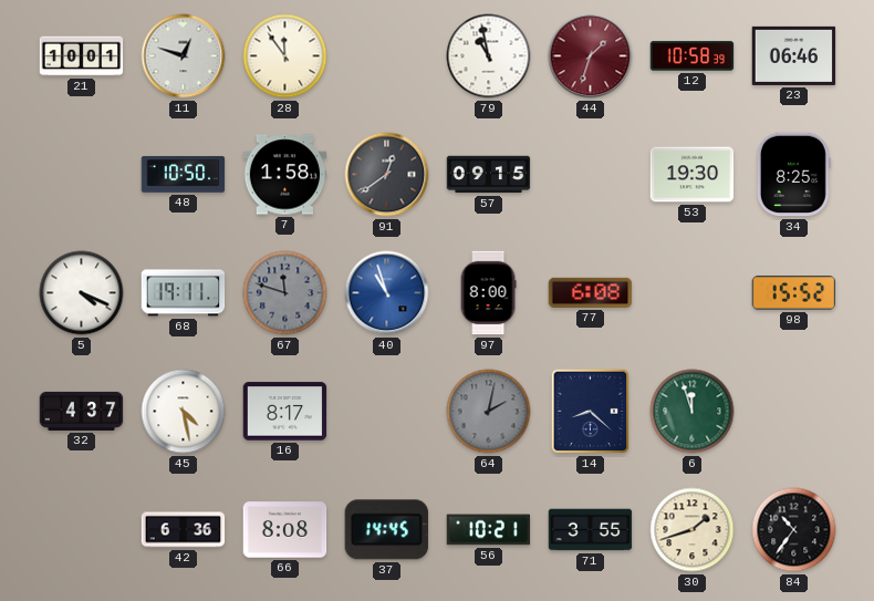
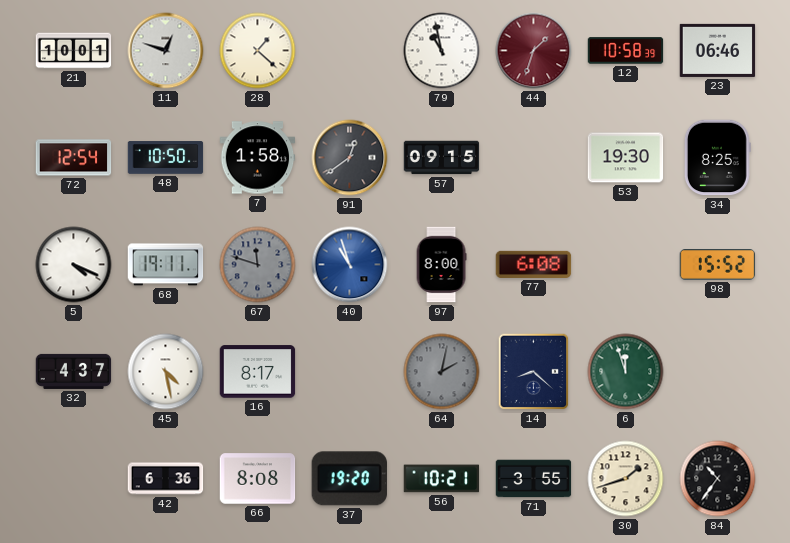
28: 11:54 -> 1:22
72: none -> 12:54
37: 14:45 -> 19:20
